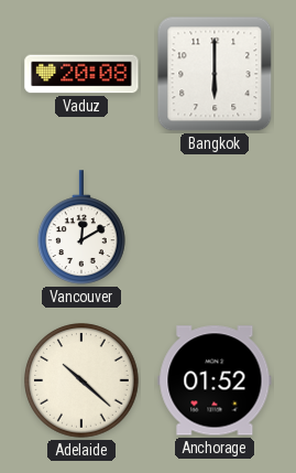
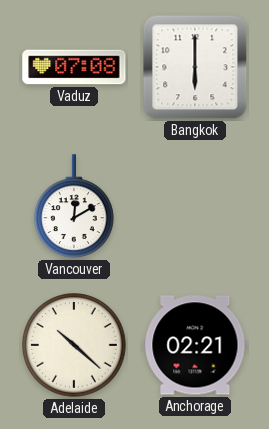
Vaduz: 20:08 -> 07:08
Anchorage: 01:52 -> 02:21
